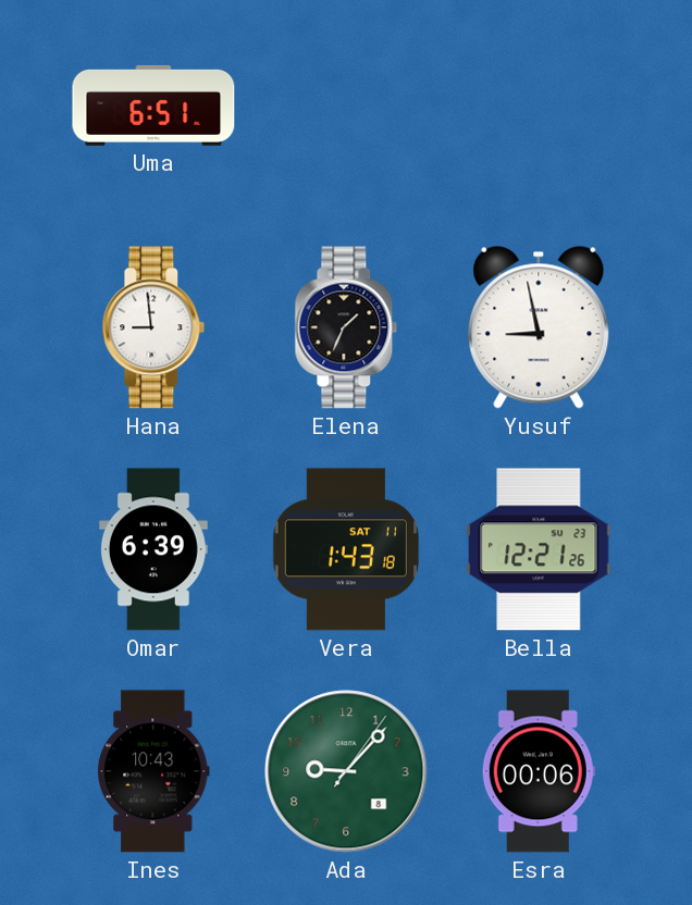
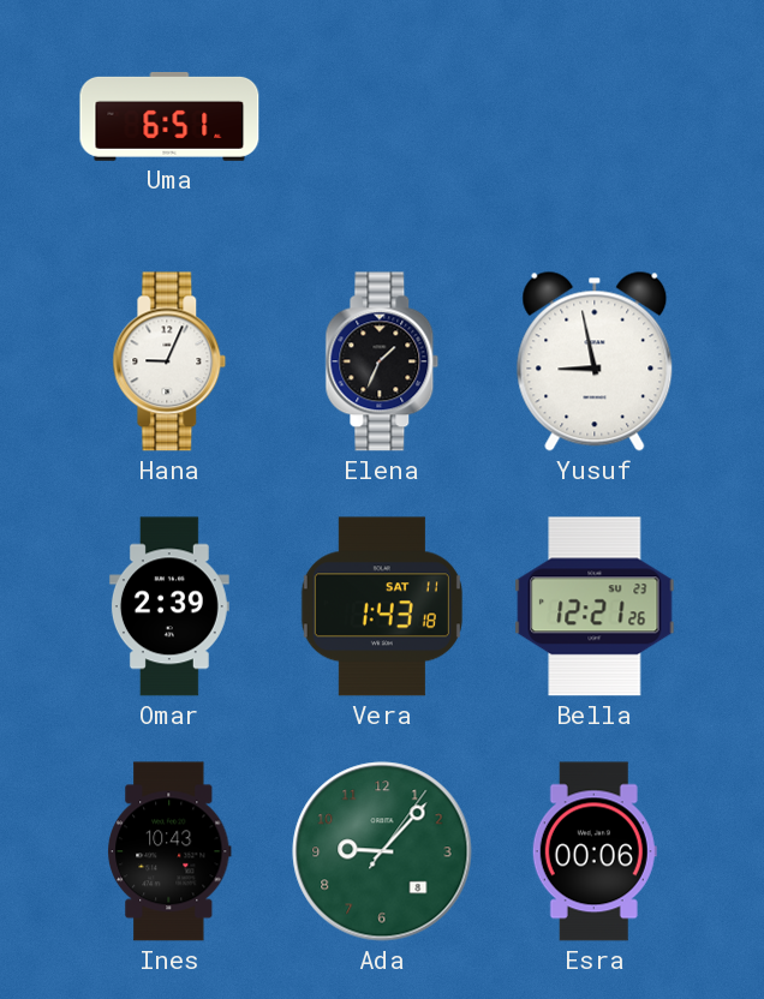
Hana: 8:59 -> 9:04
Omar: 6:39 -> 2:39
